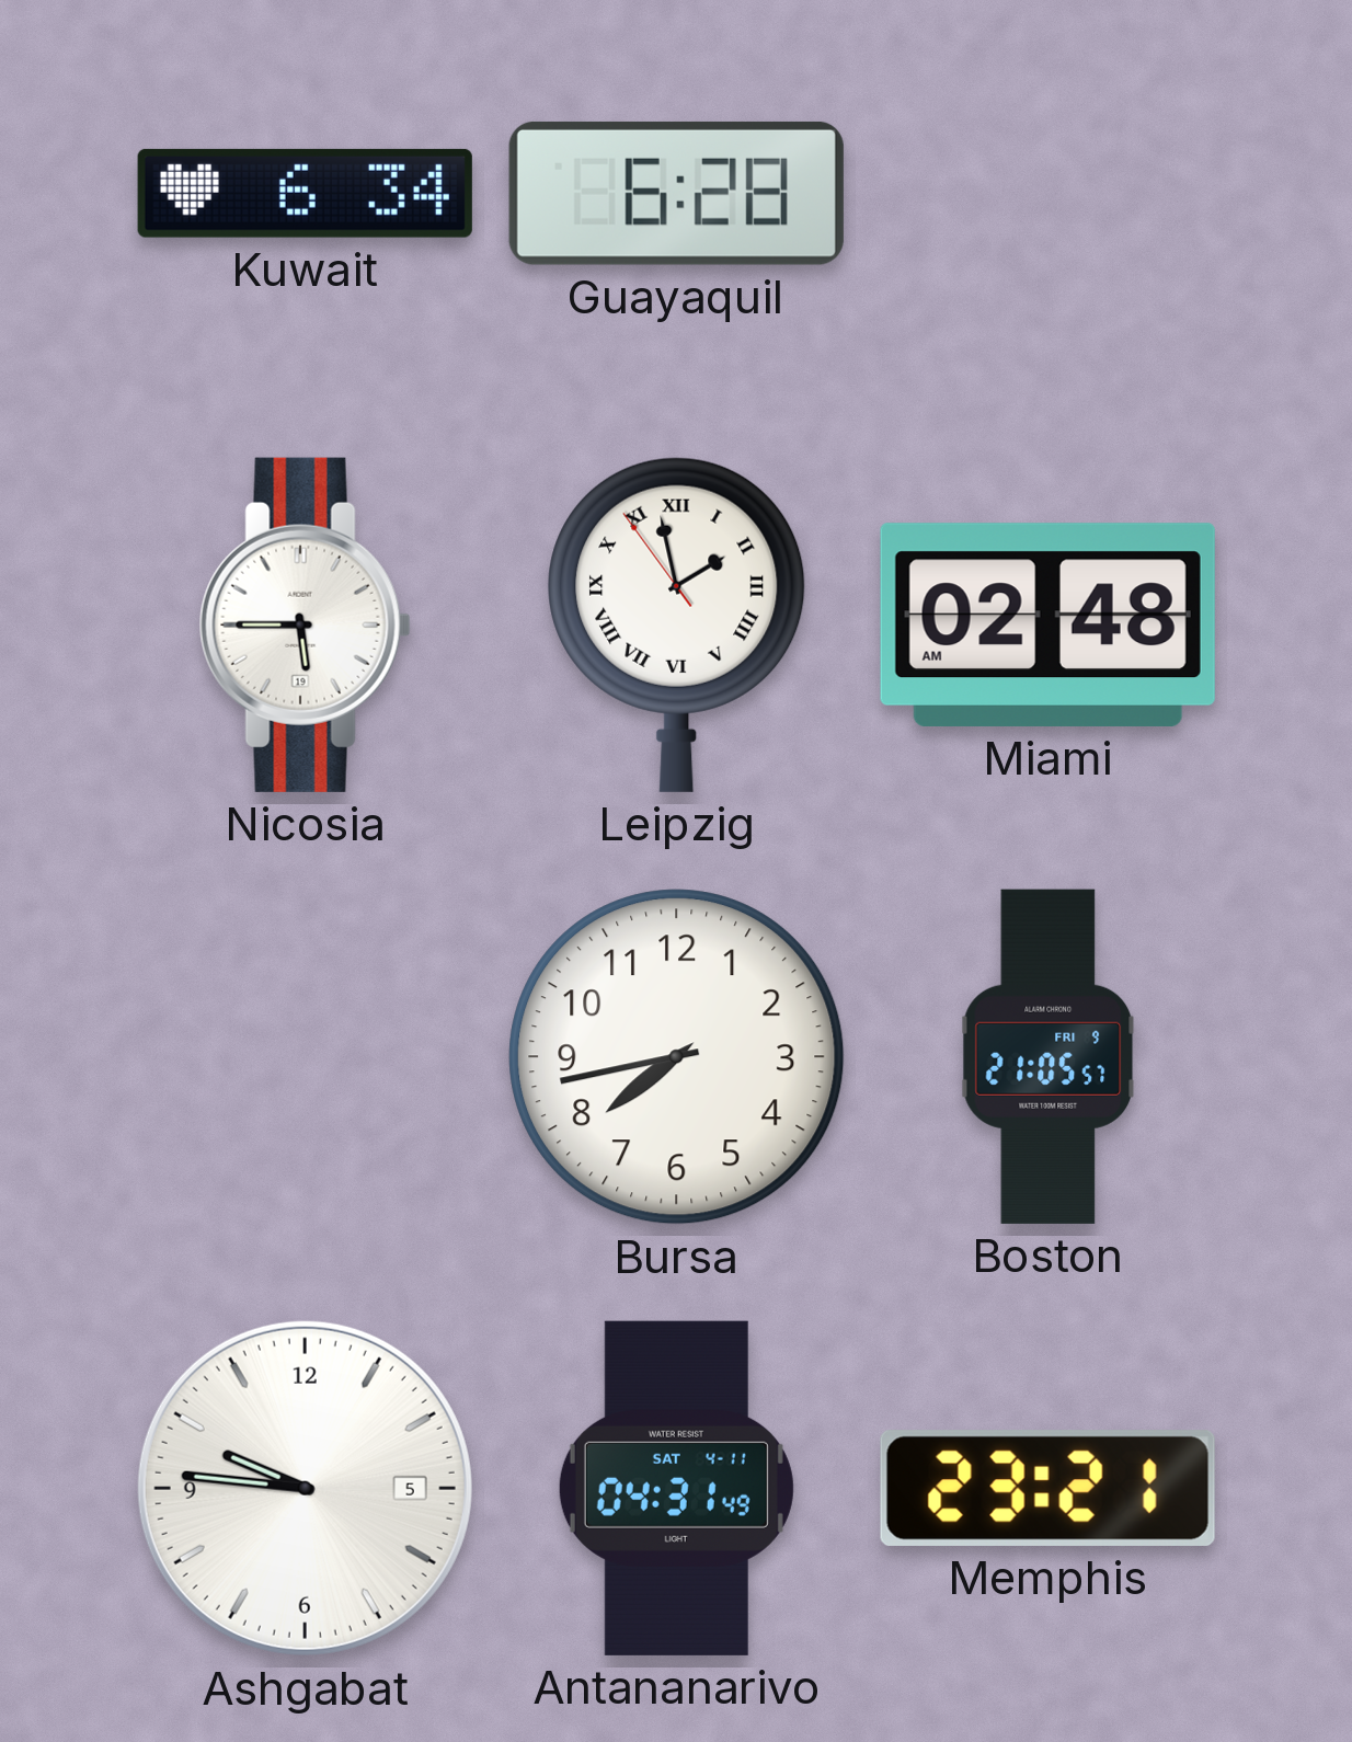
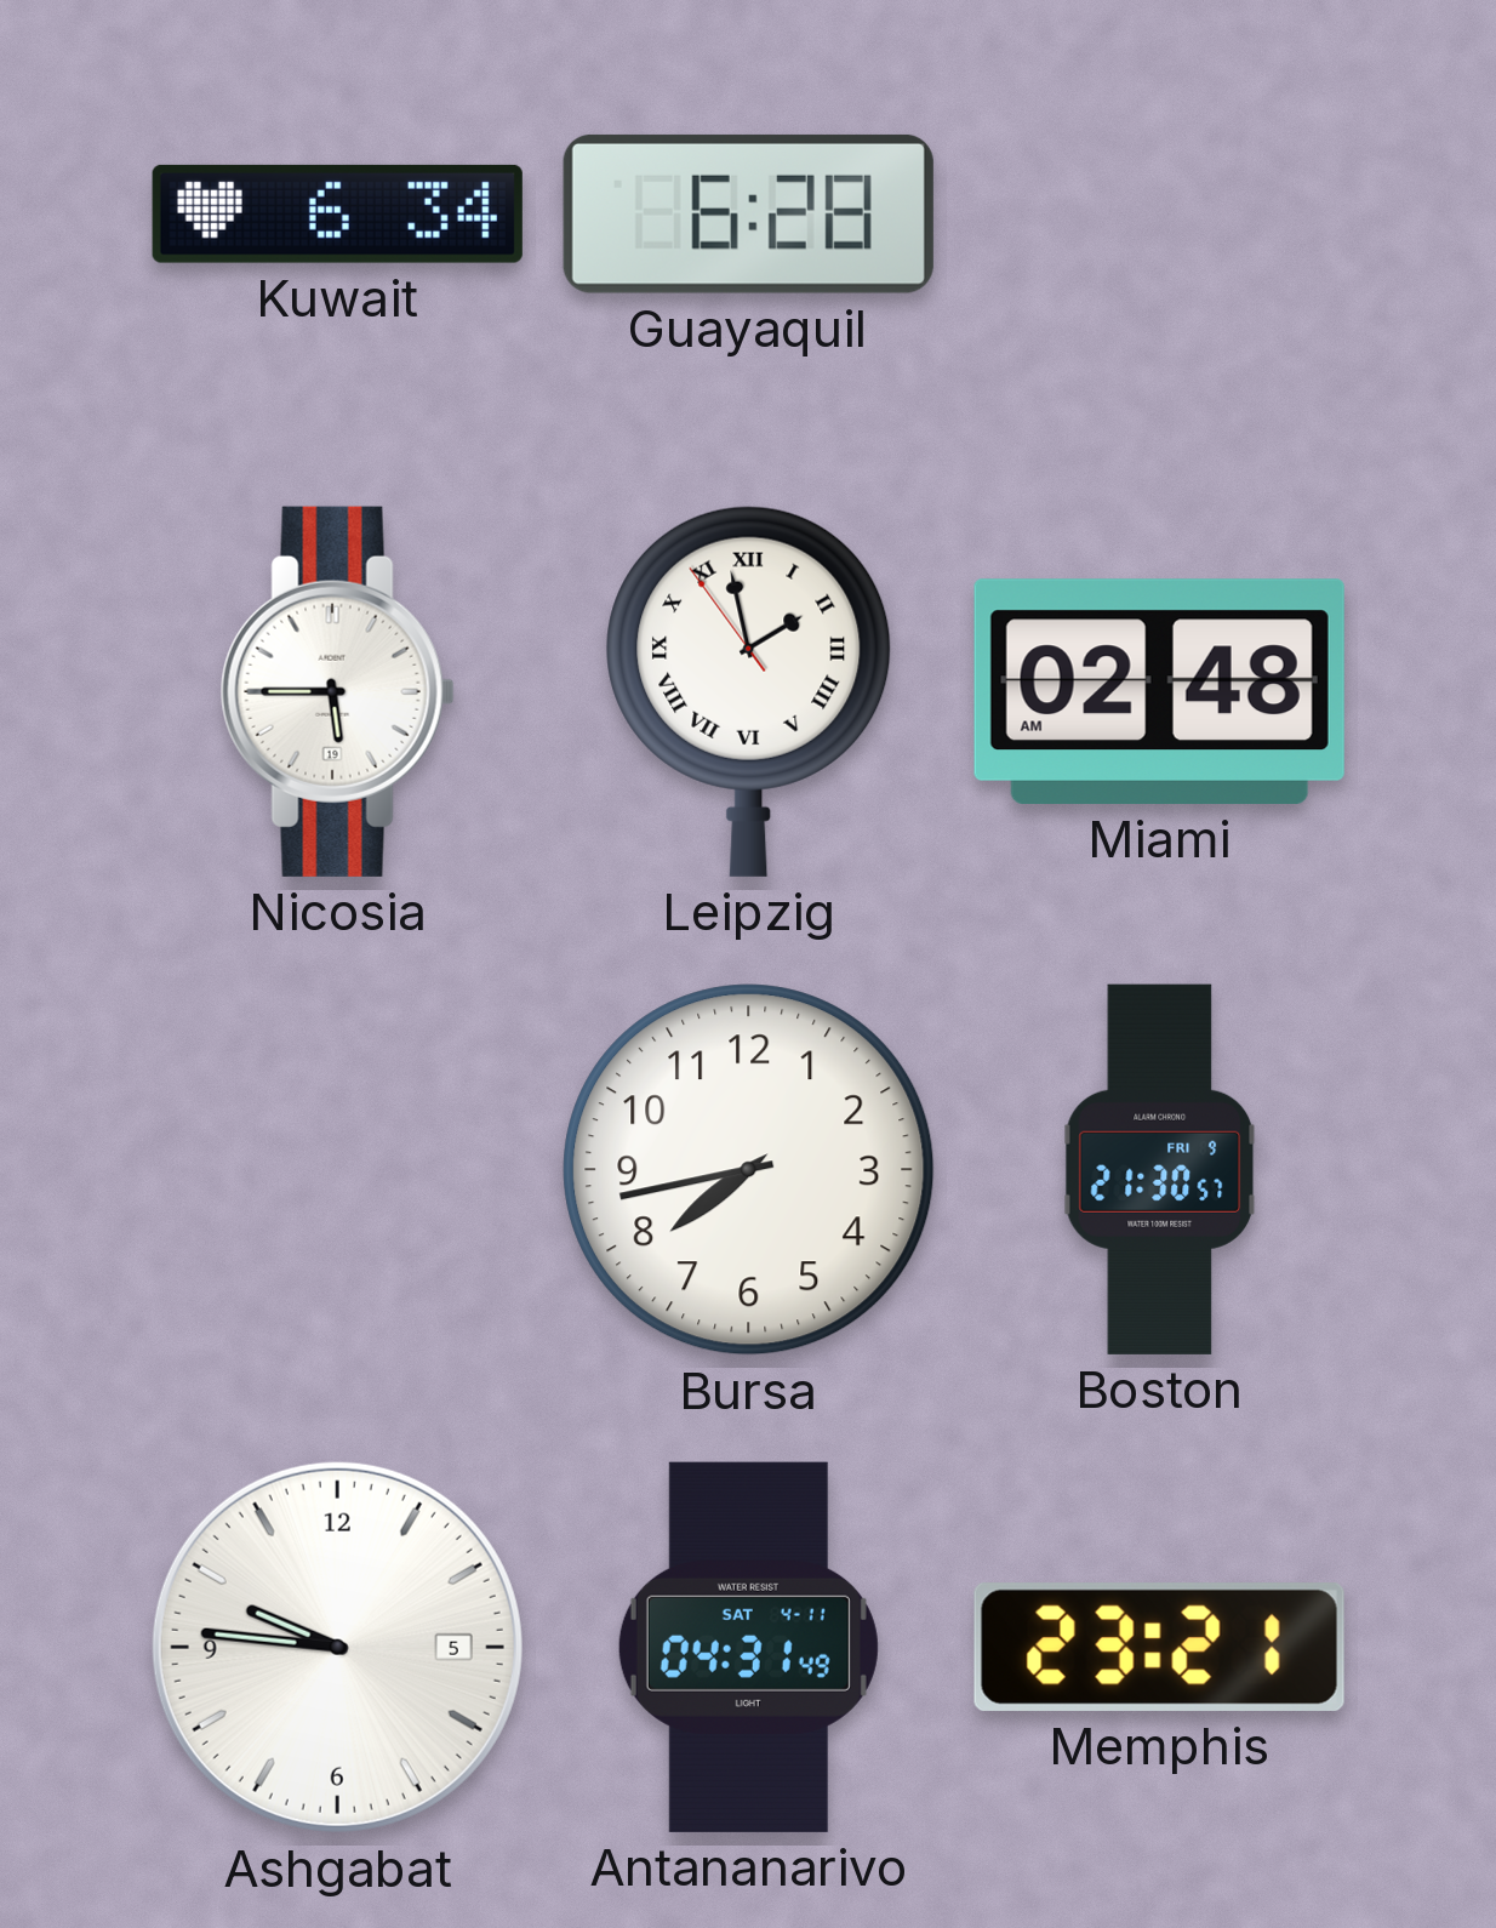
Boston: 21:05 -> 21:30
